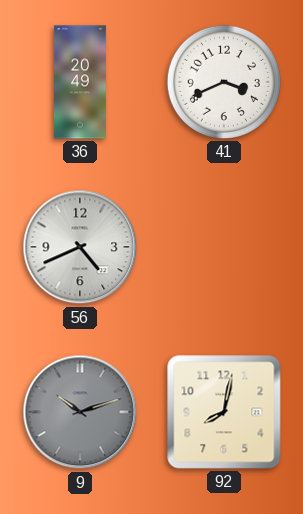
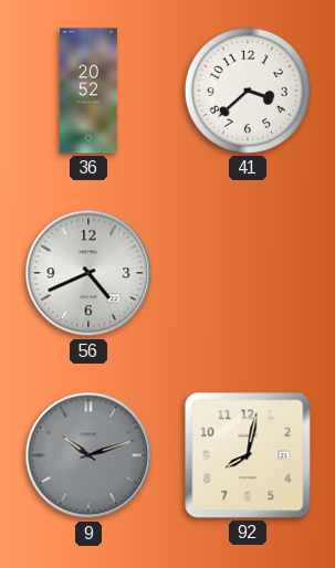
36: 20:49 -> 20:52
41: 3:41 -> 3:38
